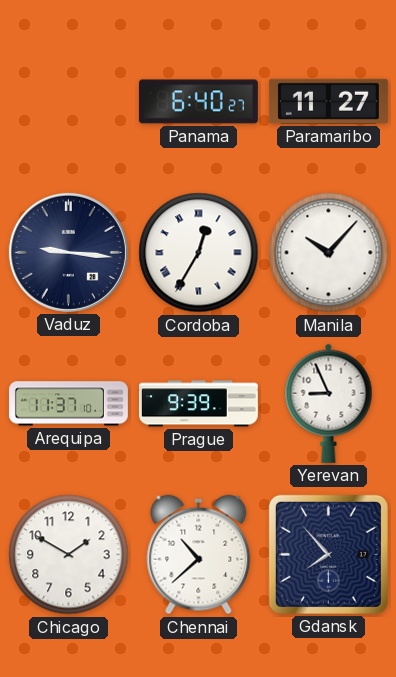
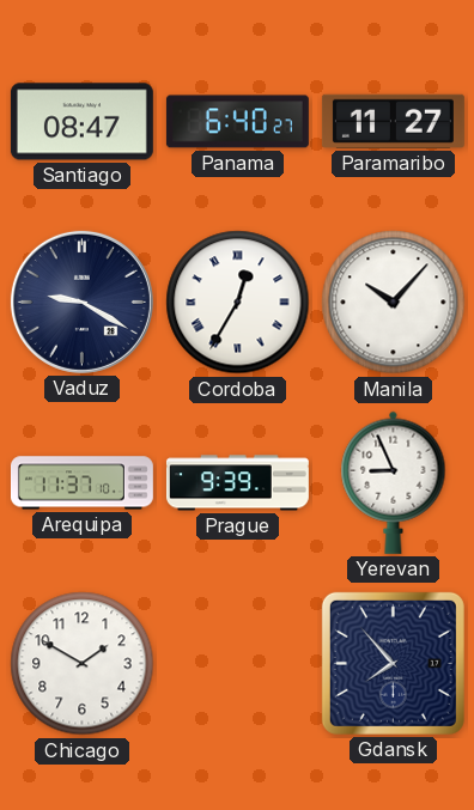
Santiago: none -> 08:47
Vaduz: 9:16 -> 9:20
Chennai: 10:38 -> none
